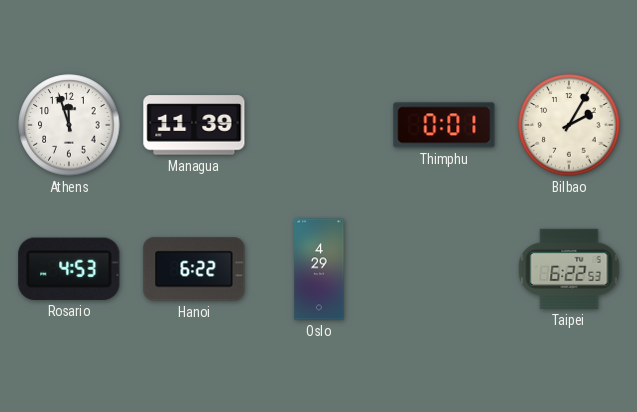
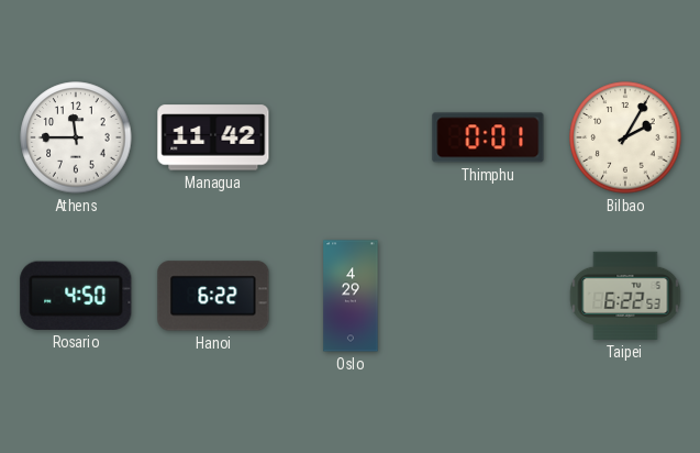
Athens: 11:57 -> 11:45
Managua: 11:39 -> 11:42
Rosario: 4:53 -> 4:50
